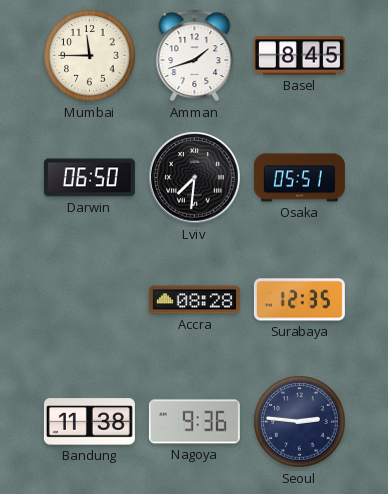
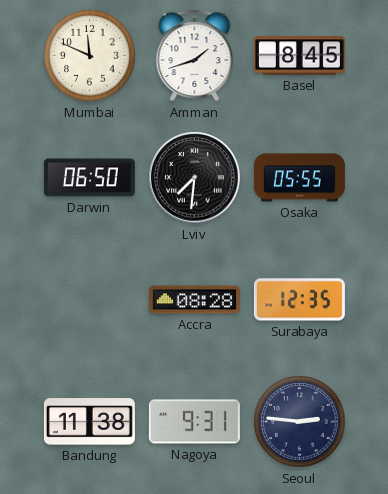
Mumbai: 11:45 -> 11:49
Osaka: 05:51 -> 05:55
Nagoya: 9:36 -> 9:31
